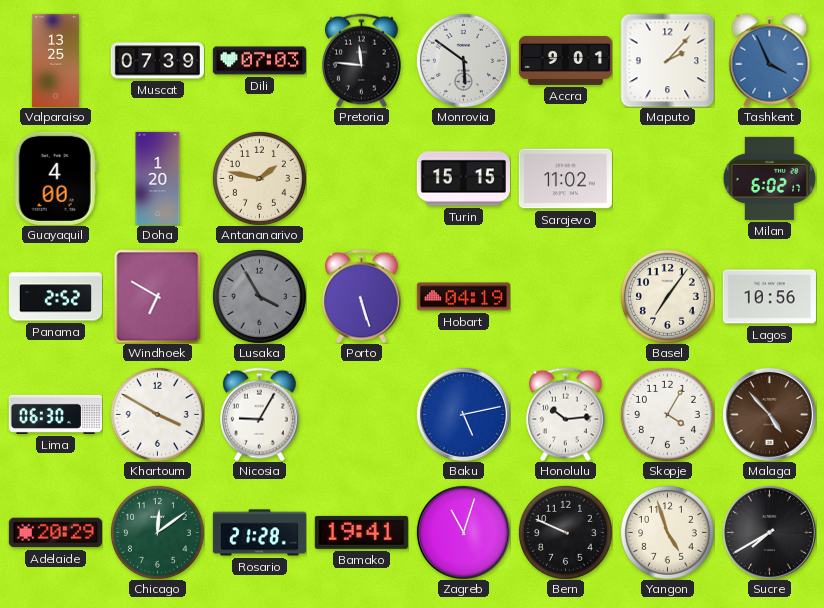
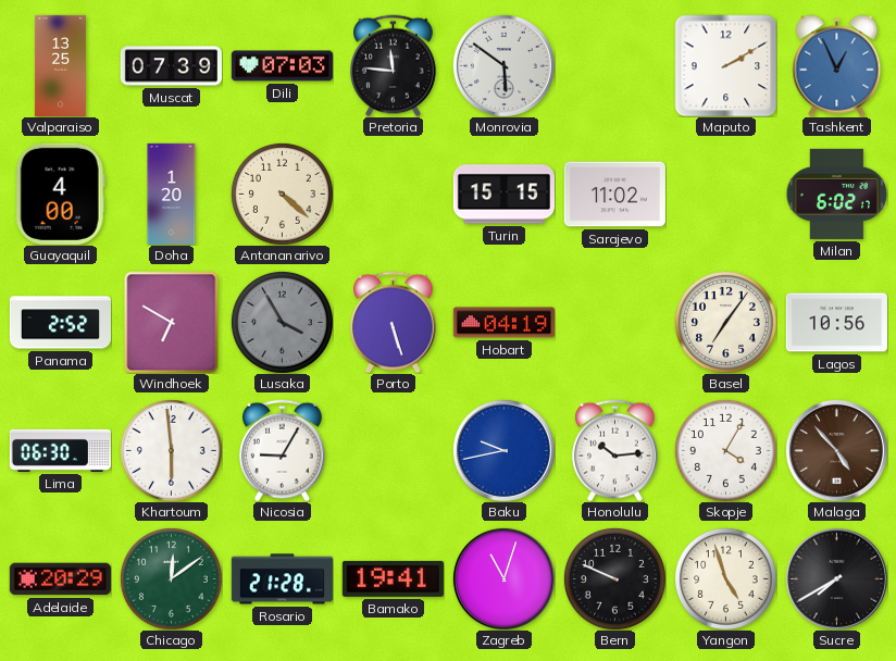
Accra: 9:01 -> none
Maputo: 2:07 -> 2:10
Tashkent: 3:56 -> 12:56
Antananarivo: 1:47 -> 4:22
Khartoum: 3:50 -> 5:59
Baku: 5:13 -> 9:43
